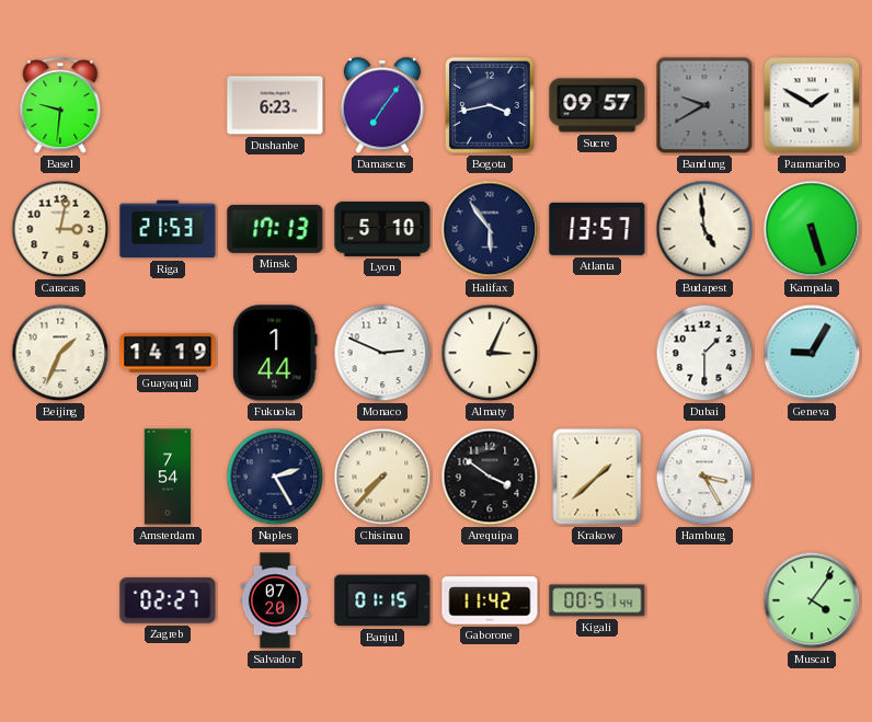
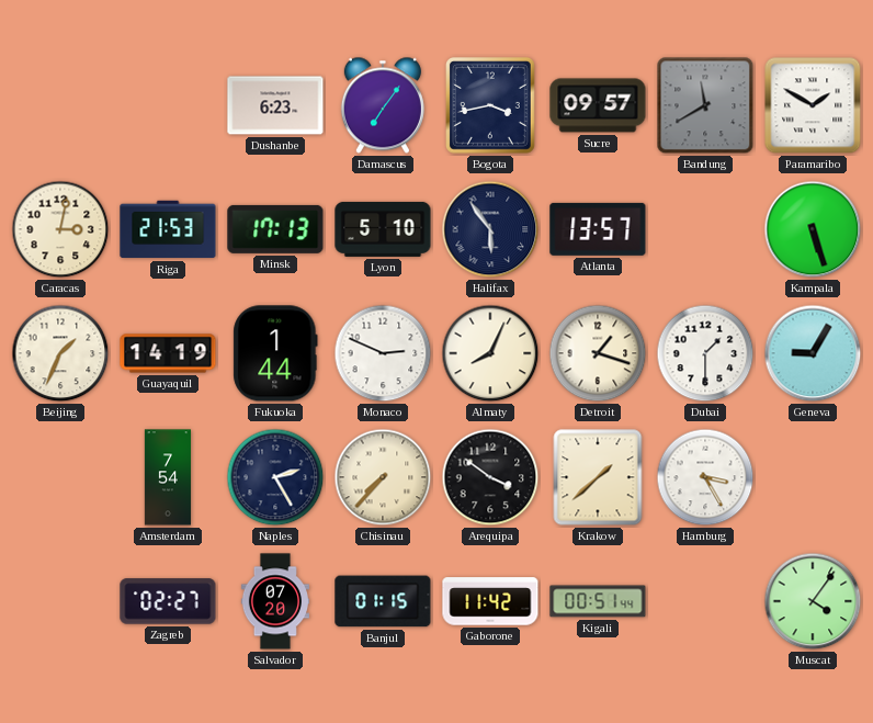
Basel: 9:31 -> none
Bandung: 9:40 -> 11:40
Budapest: 4:59 -> none
Almaty: 3:04 -> 8:04
Detroit: none -> 1:18
